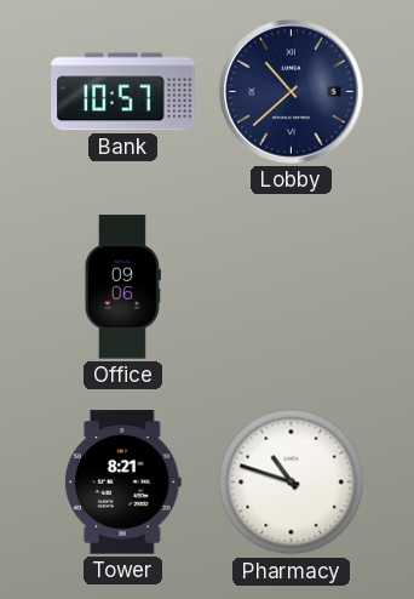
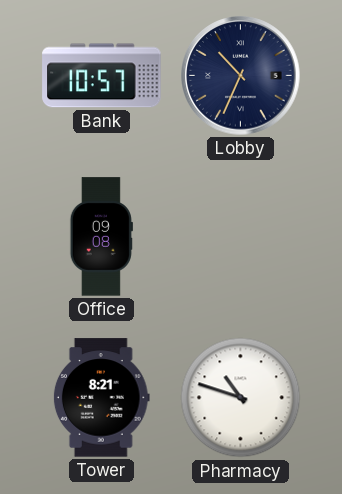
Lobby: 10:38 -> 10:34
Office: 09:06 -> 09:08
